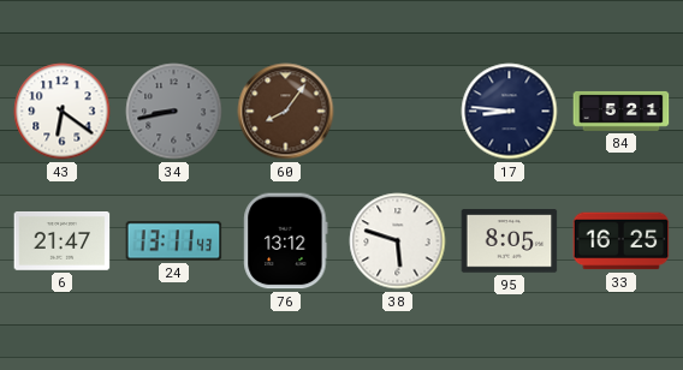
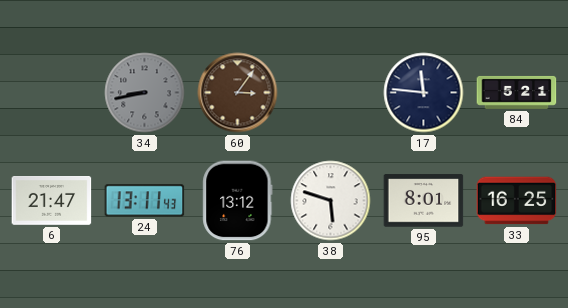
43: 6:21 -> none
60: 8:06 -> 3:06
17: 8:46 -> 11:46
95: 8:05 -> 8:01
